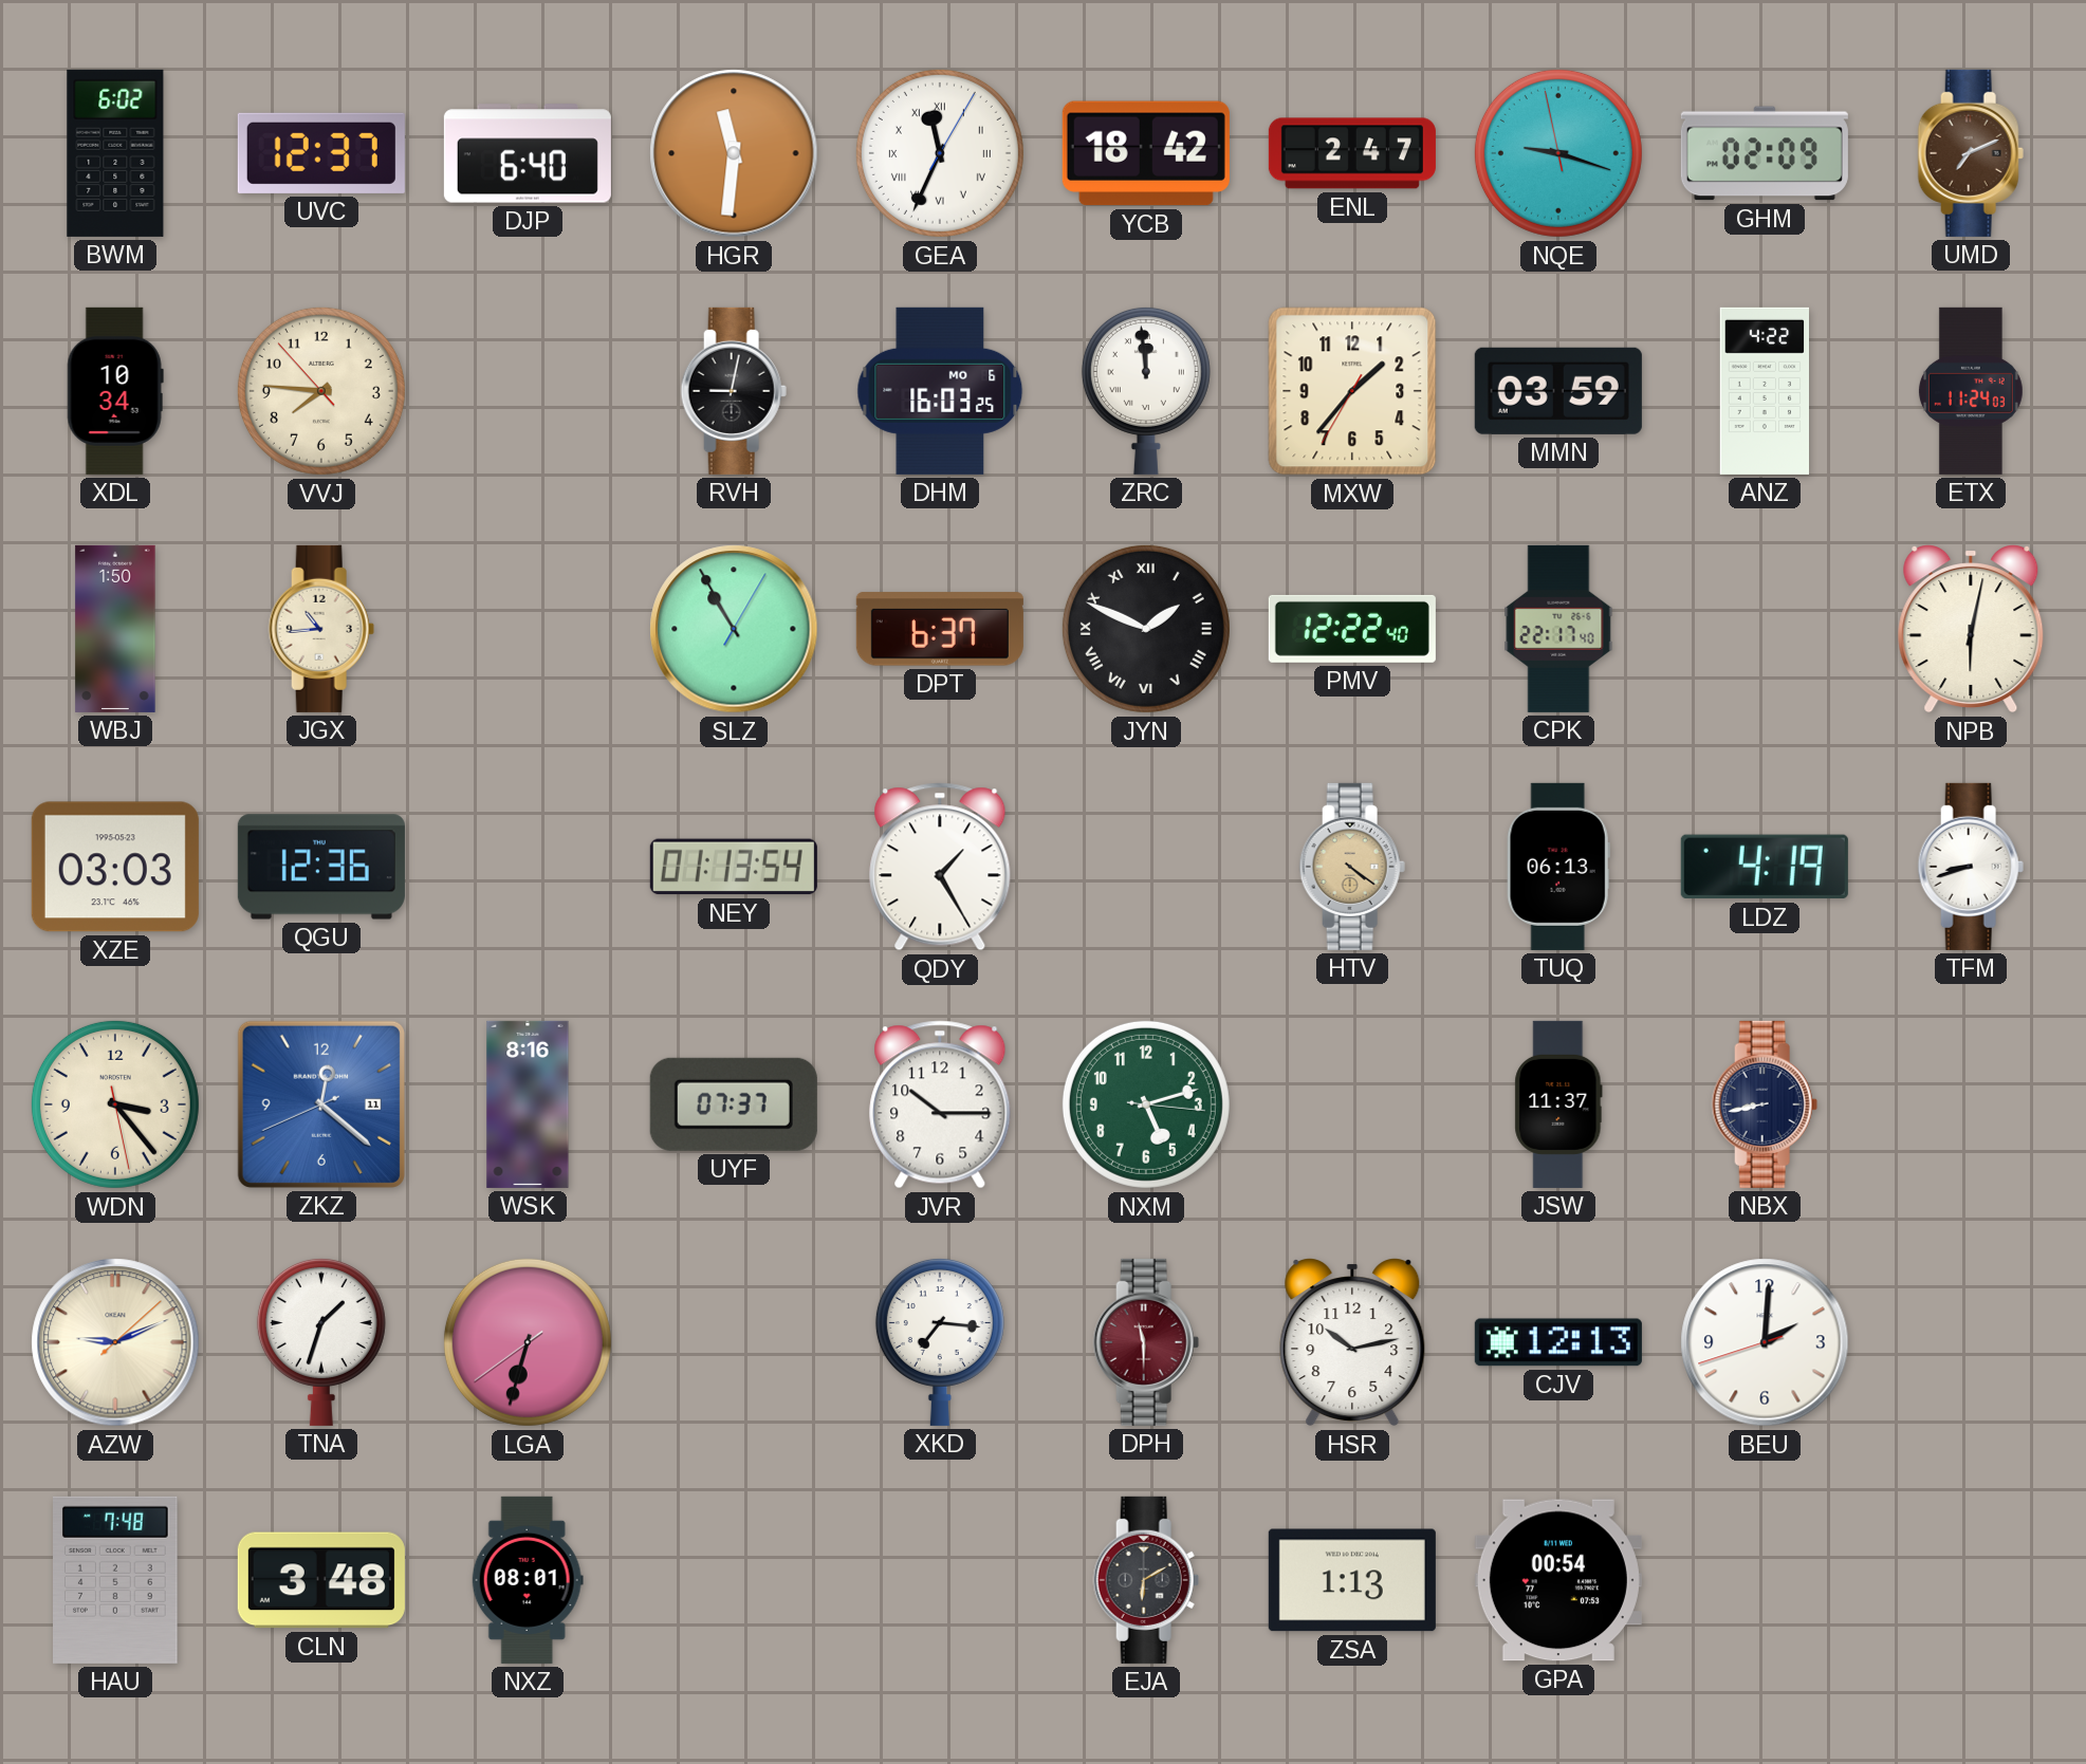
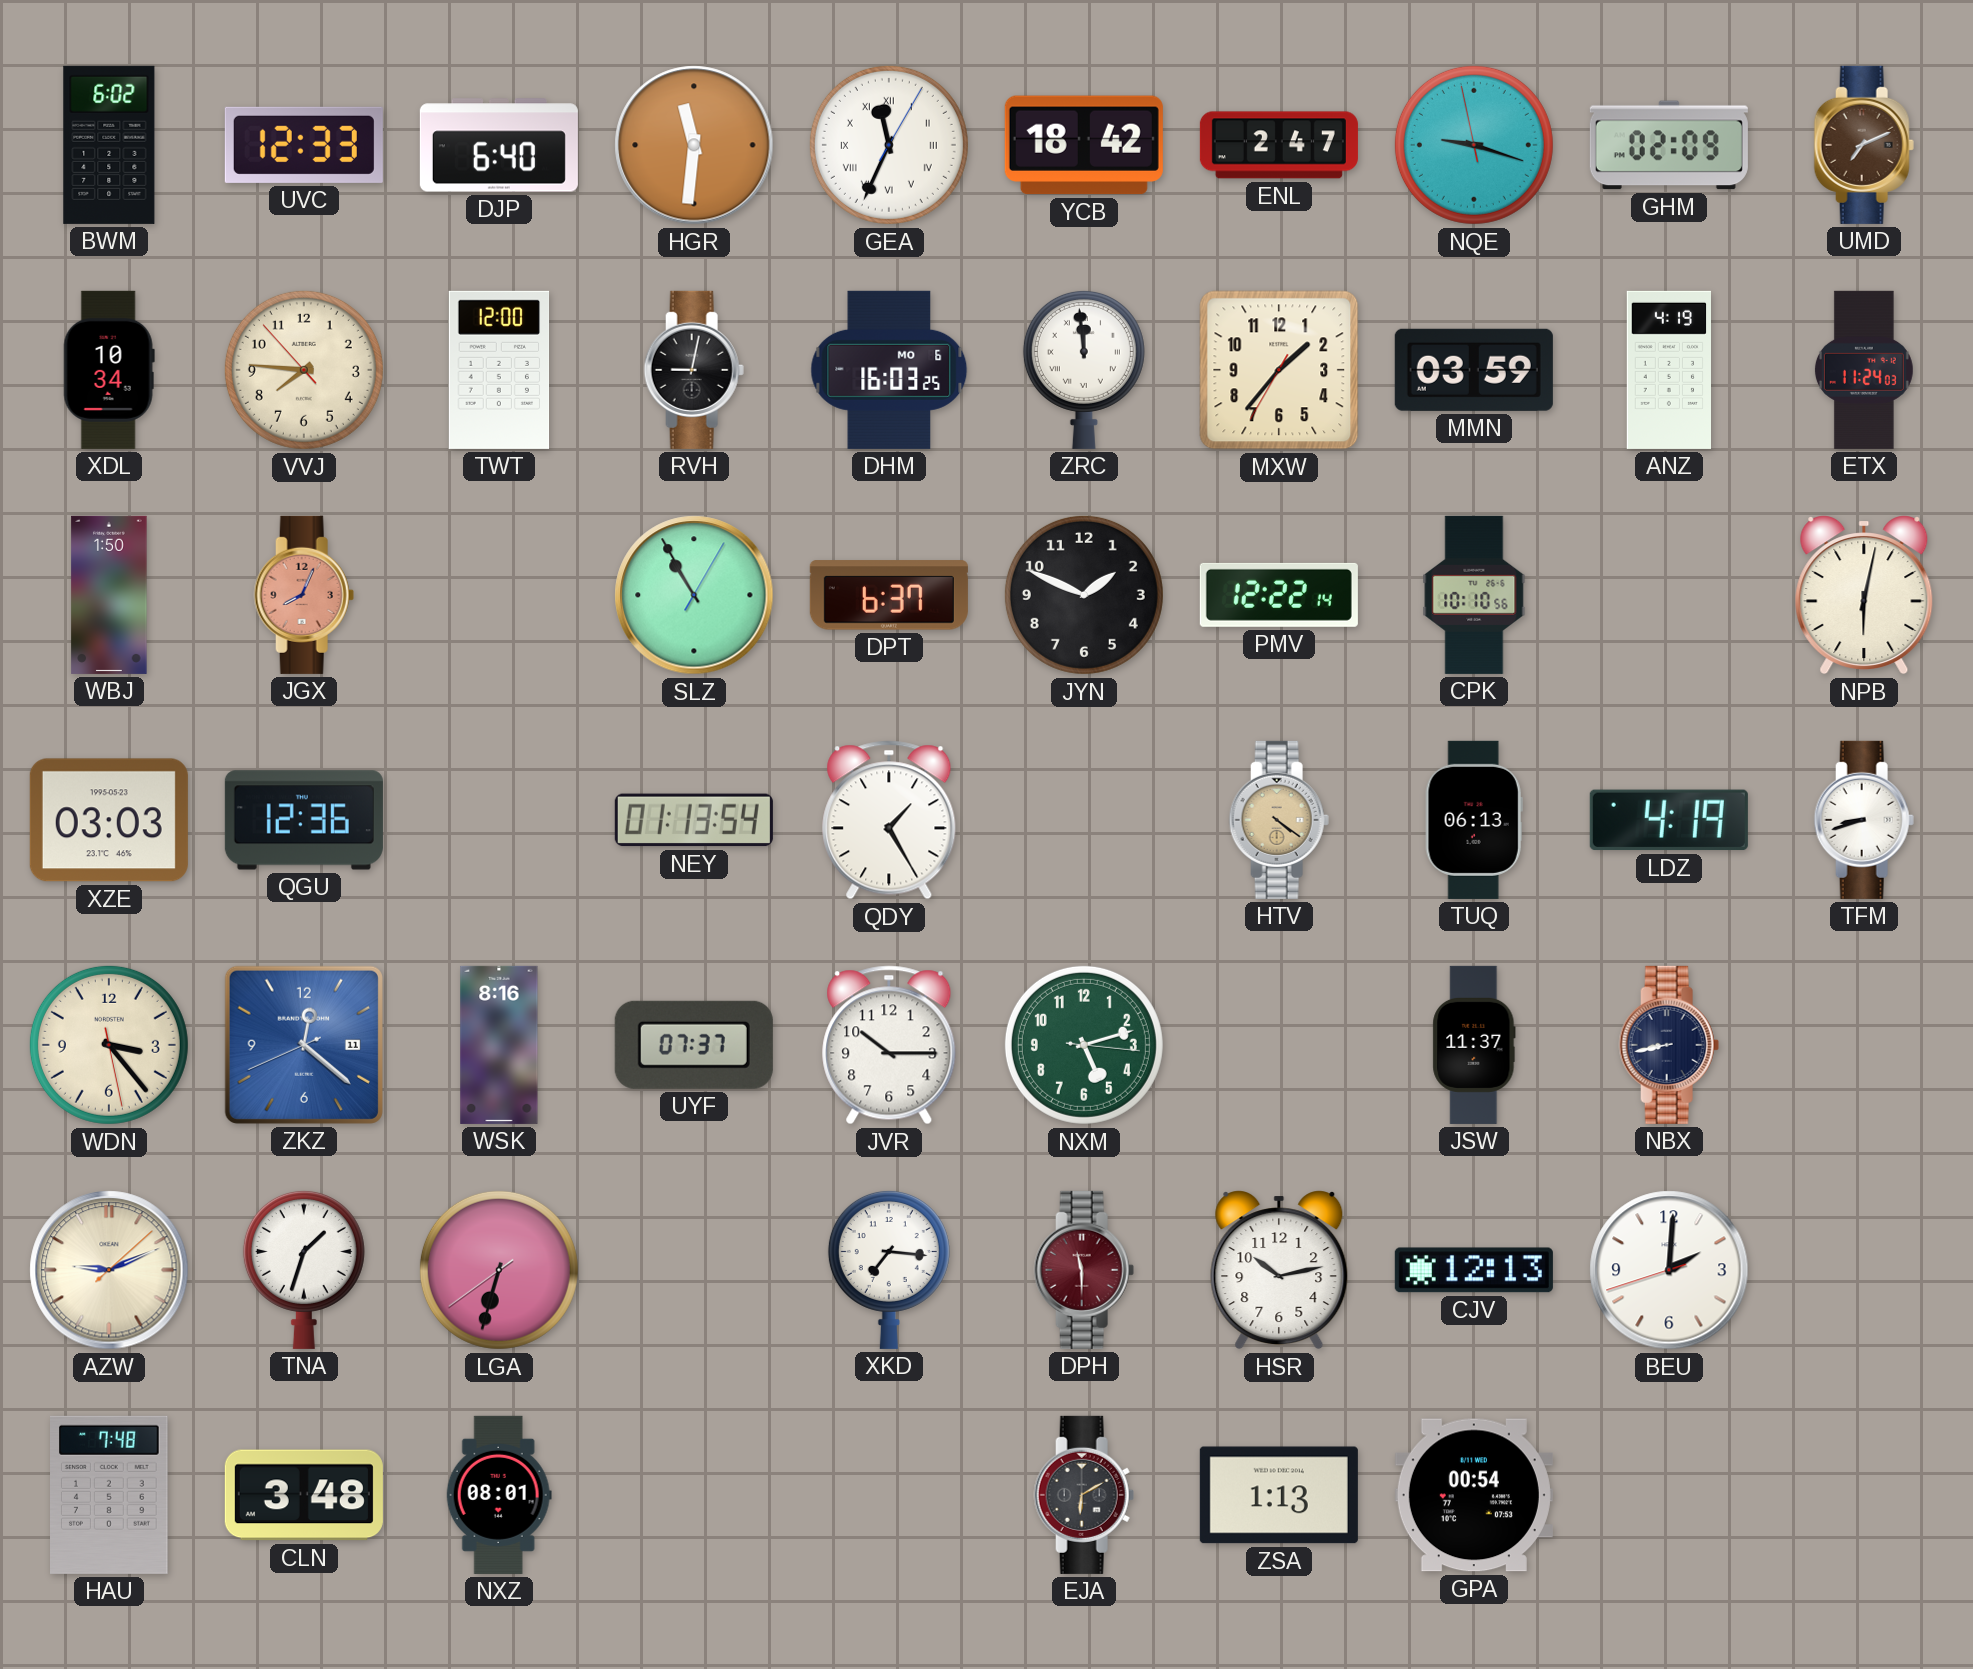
UVC: 12:37 -> 12:33
TWT: none -> 12:00
ANZ: 4:22 -> 4:19
JGX: 10:44 -> 8:04
JGX dial: cream -> salmon
JYN numerals: Roman -> Arabic
PMV: 12:22:40 -> 12:22:14
CPK: 22:17 -> 10:10
